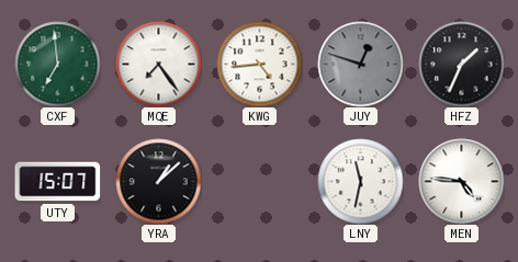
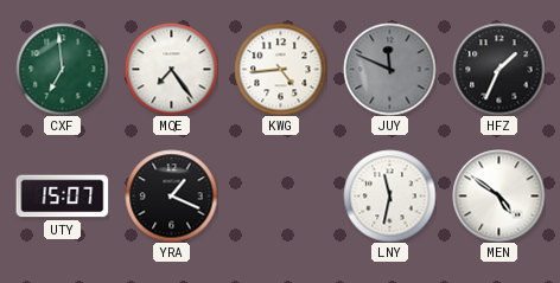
JUY: 12:48 -> 11:49
YRA: 1:08 -> 1:19
MEN: 4:46 -> 4:51
